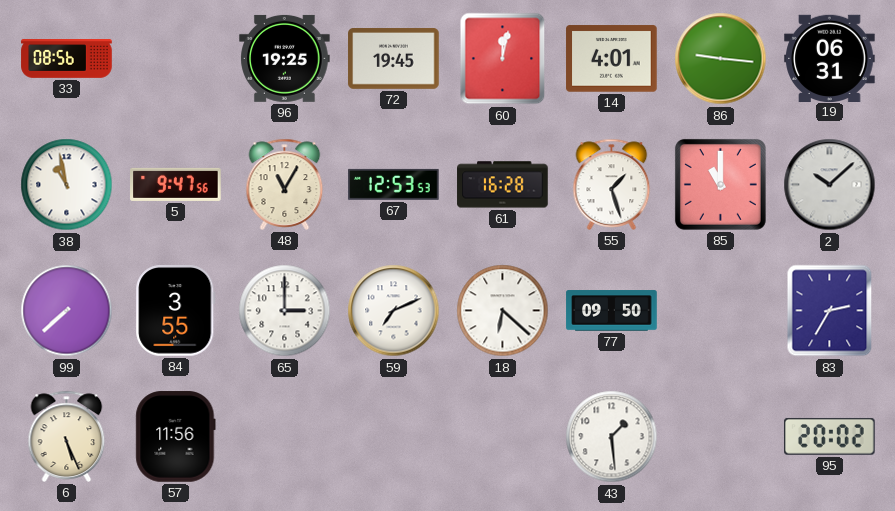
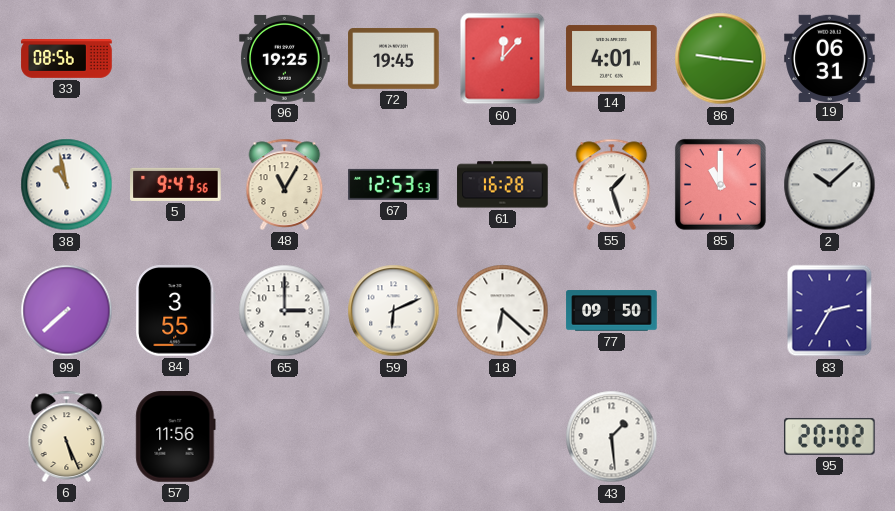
60: 12:02 -> 12:07
59: 7:11 -> 6:11
